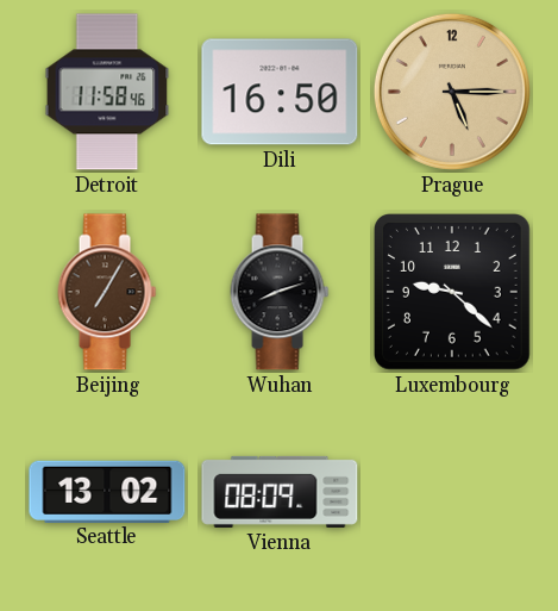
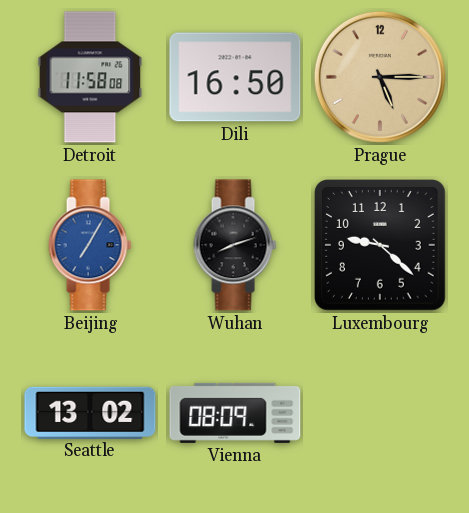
Detroit: 11:58:46 -> 11:58:08
Beijing dial: brown -> blue
